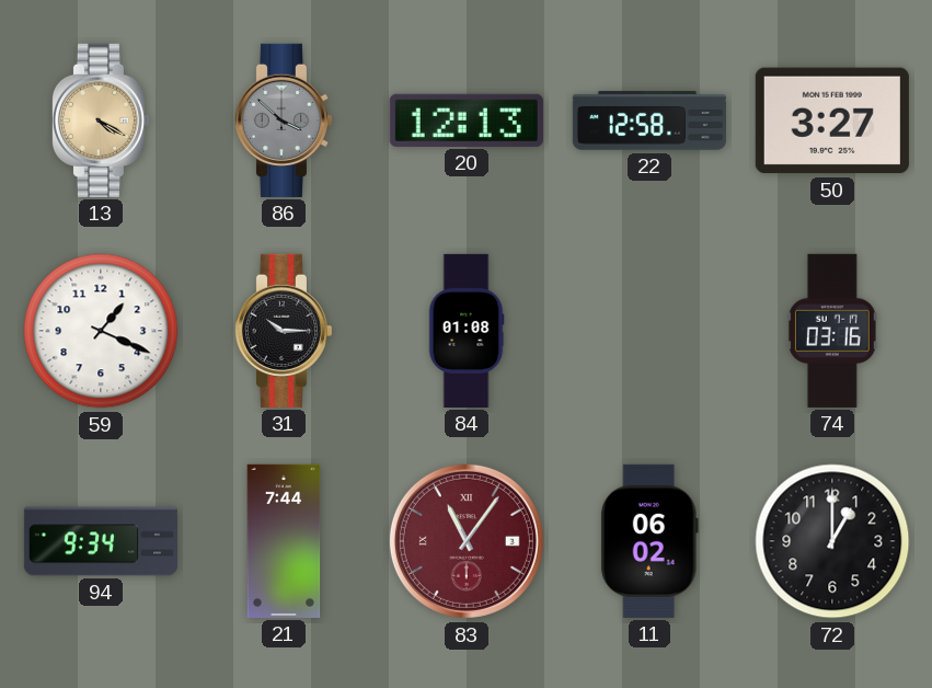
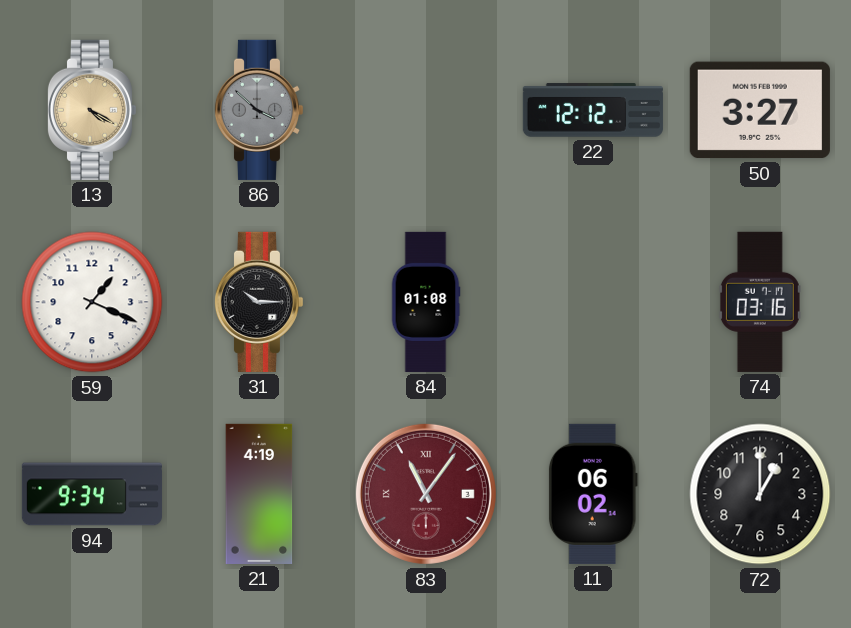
20: 12:13 -> none
22: 12:58 -> 12:12
21: 7:44 -> 4:19
